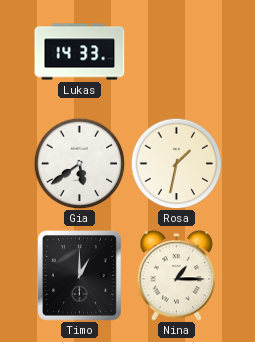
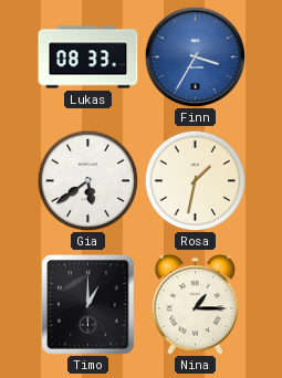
Lukas: 14:33 -> 08:33
Finn: none -> 3:35
